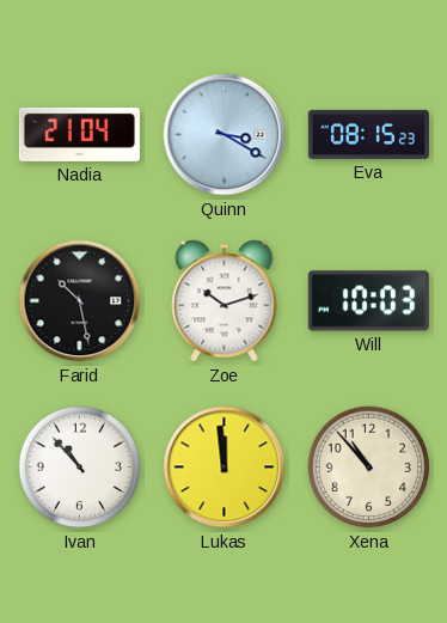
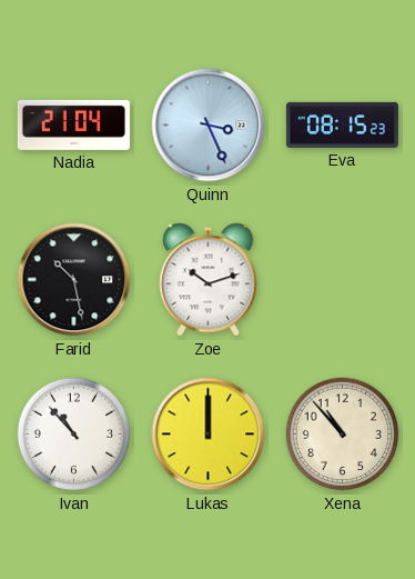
Quinn: 3:20 -> 3:26
Will: 10:03 -> none
Lukas: 11:59 -> 12:00
